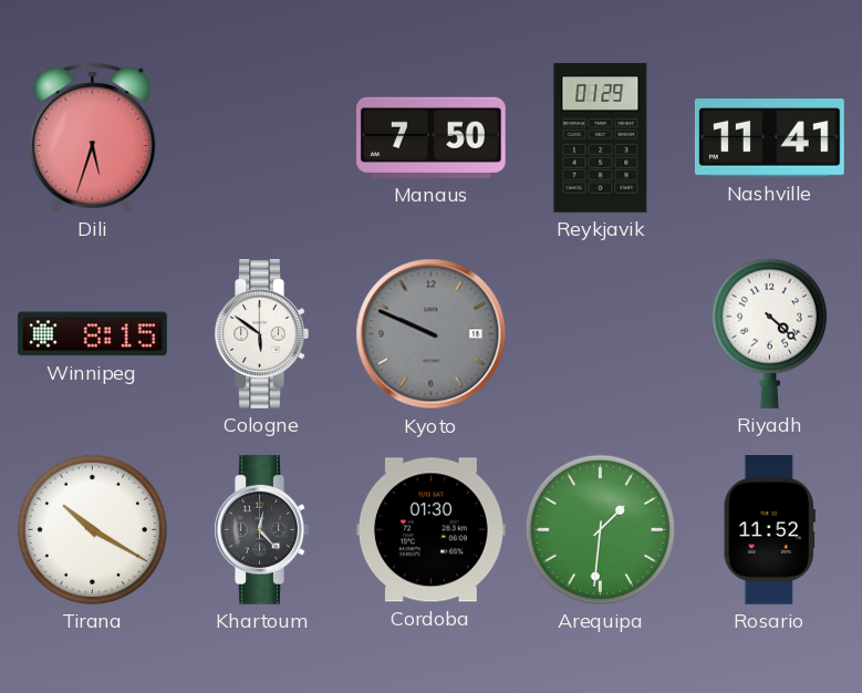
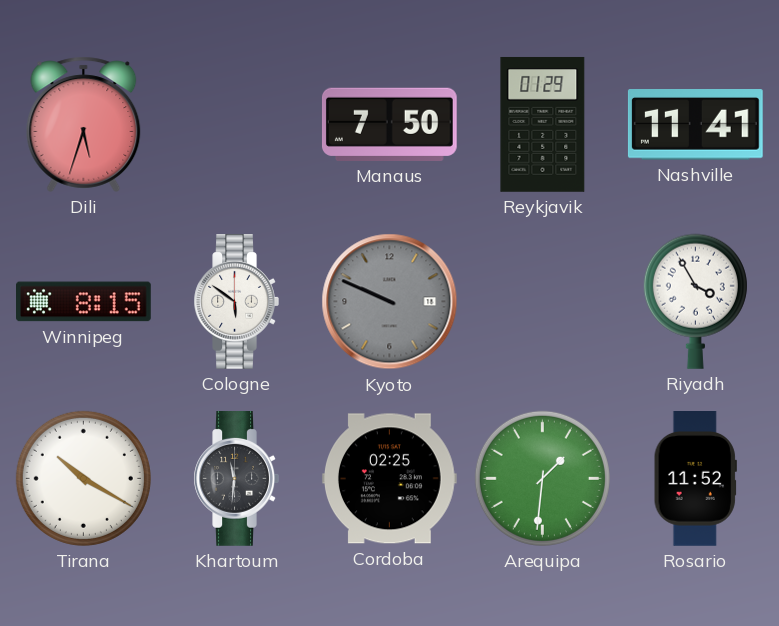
Riyadh: 4:22 -> 3:55
Khartoum: 12:23 -> 11:31
Cordoba: 01:30 -> 02:25
